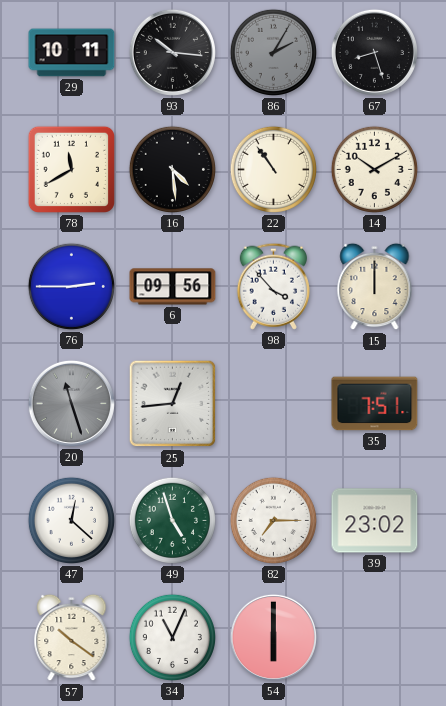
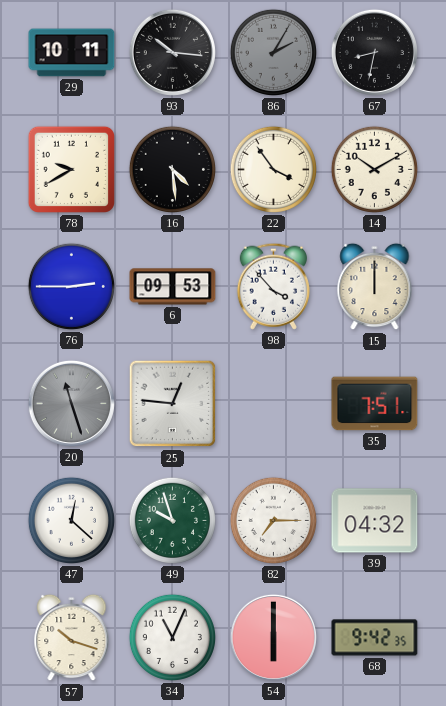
67: 8:27 -> 8:32
78: 11:40 -> 9:40
22: 10:54 -> 3:54
6: 09:56 -> 09:53
25: 12:44 -> 12:46
49: 4:57 -> 9:57
39: 23:02 -> 04:32
57: 10:21 -> 10:18
68: none -> 9:42
